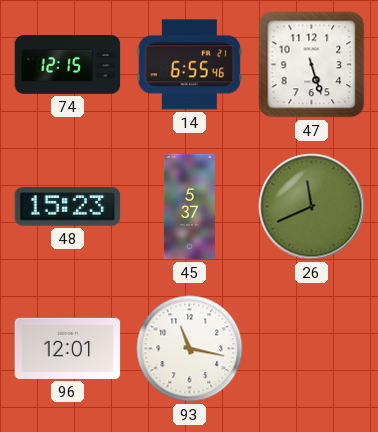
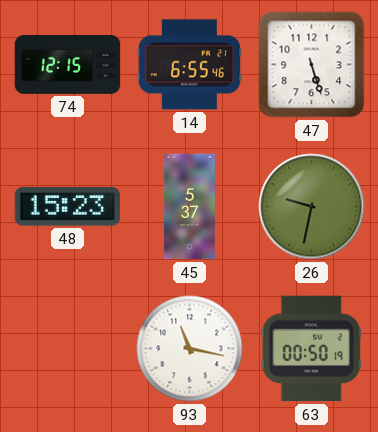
26: 11:41 -> 9:32
96: 12:01 -> none
63: none -> 00:50
